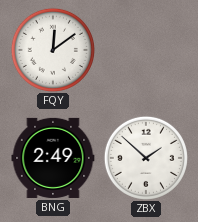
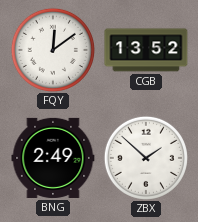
CGB: none -> 13:52
